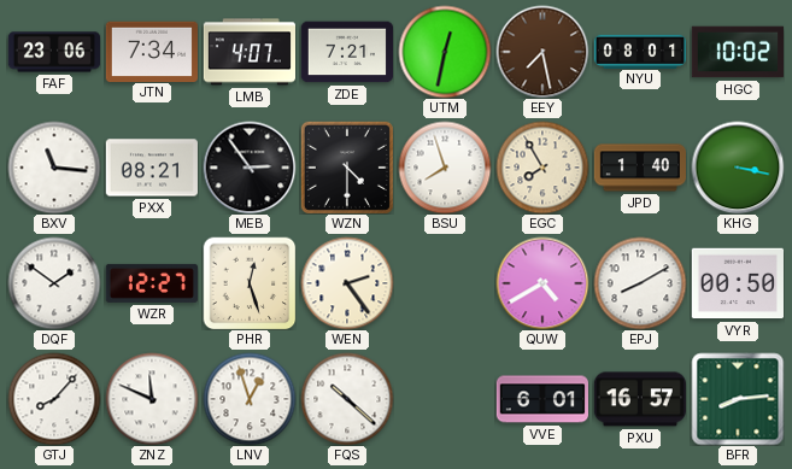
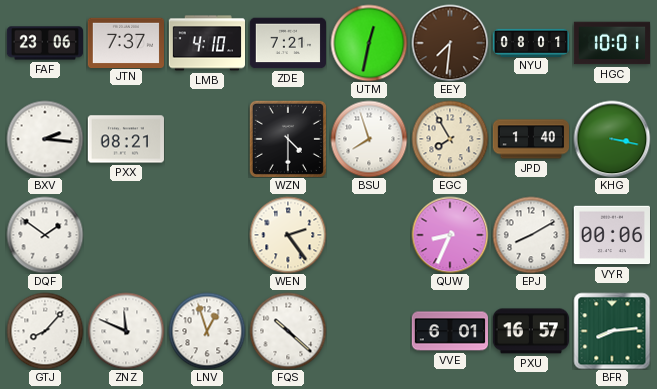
JTN: 7:34 -> 7:37
LMB: 4:07 -> 4:10
EEY: 7:28 -> 7:31
HGC: 10:02 -> 10:01
BXV: 11:16 -> 2:16
MEB: 2:54 -> none
WZR: 12:27 -> none
PHR: 12:27 -> none
QUW: 4:40 -> 8:34
VYR: 00:50 -> 00:06
